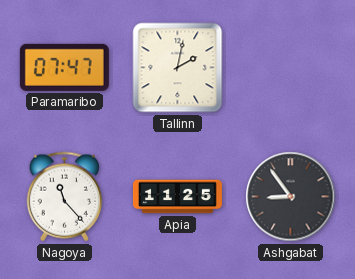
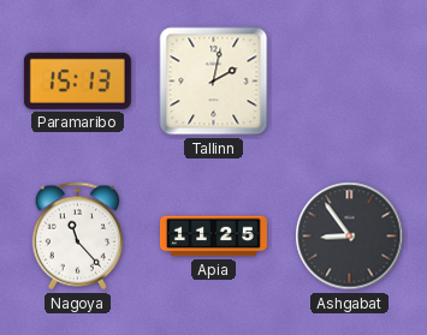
Paramaribo: 07:47 -> 15:13
